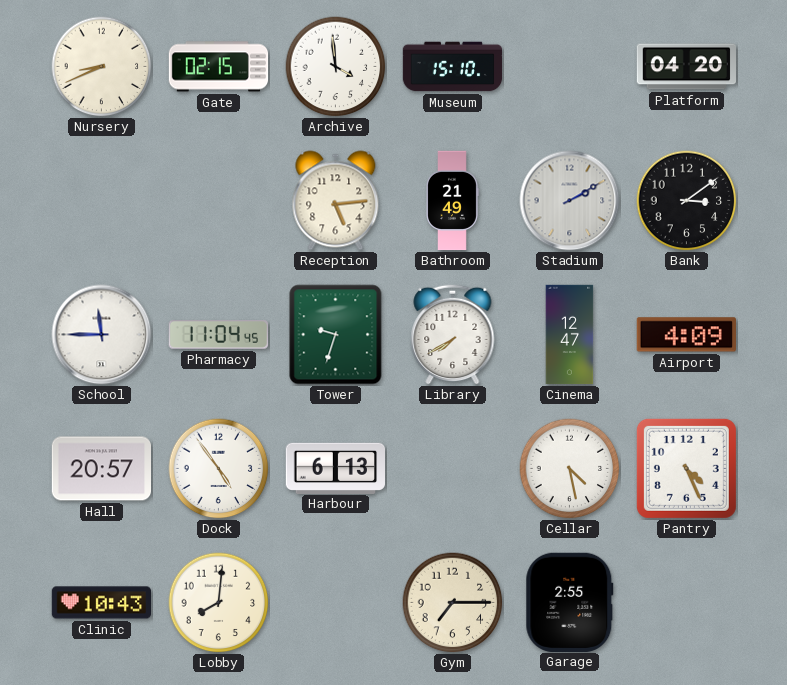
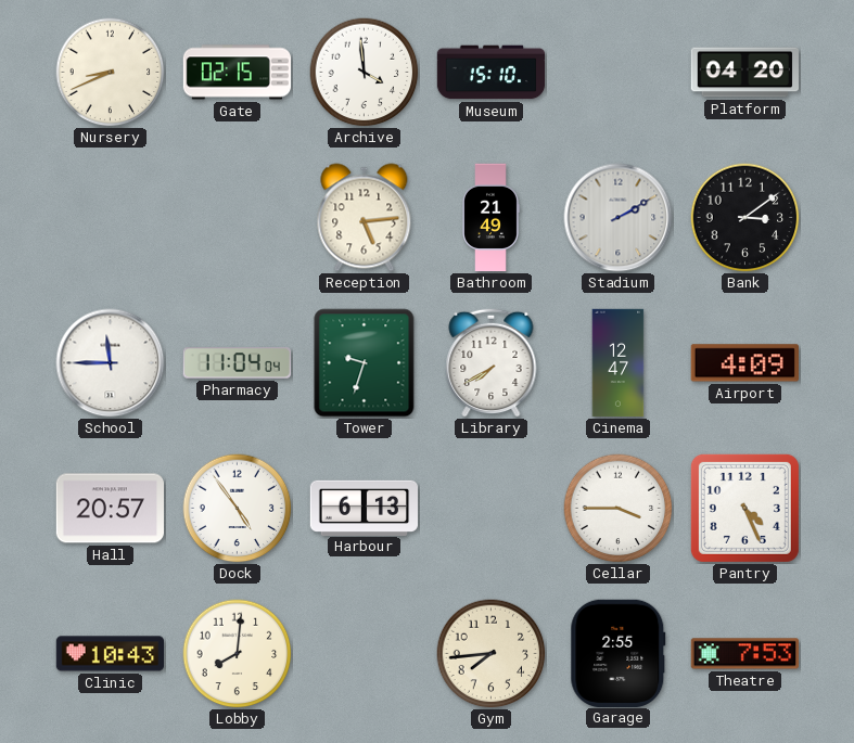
Pharmacy: 11:04:45 -> 11:04:04
Cellar: 4:28 -> 3:45
Gym: 7:15 -> 7:44
Theatre: none -> 7:53
